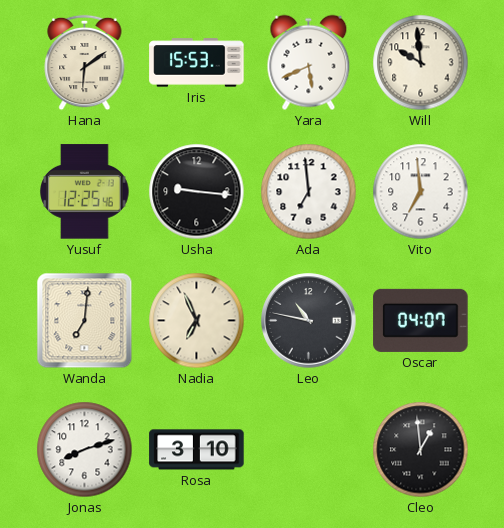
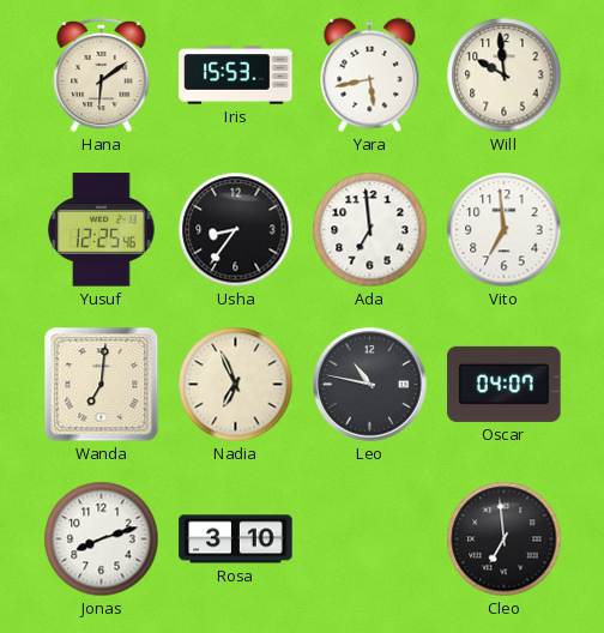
Yara: 5:41 -> 5:43
Usha: 9:16 -> 8:36
Cleo: 12:59 -> 6:59
